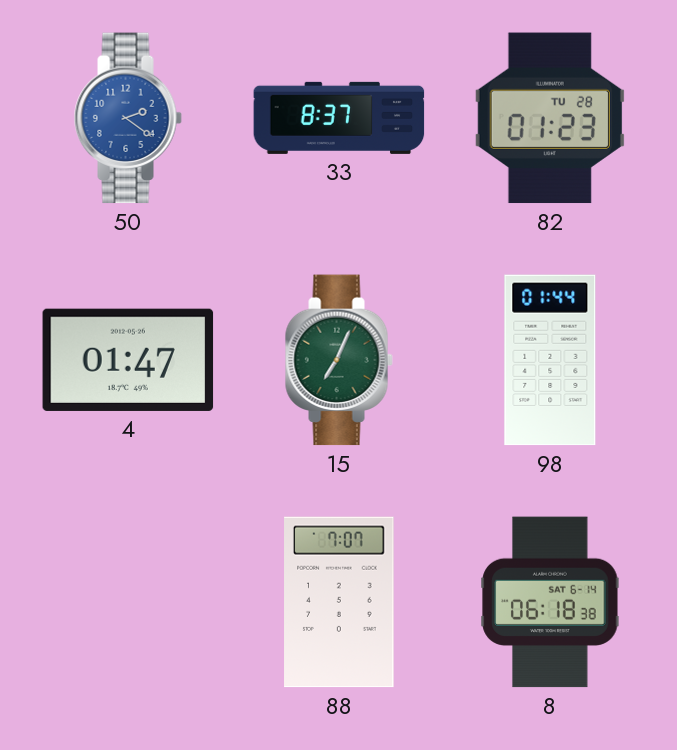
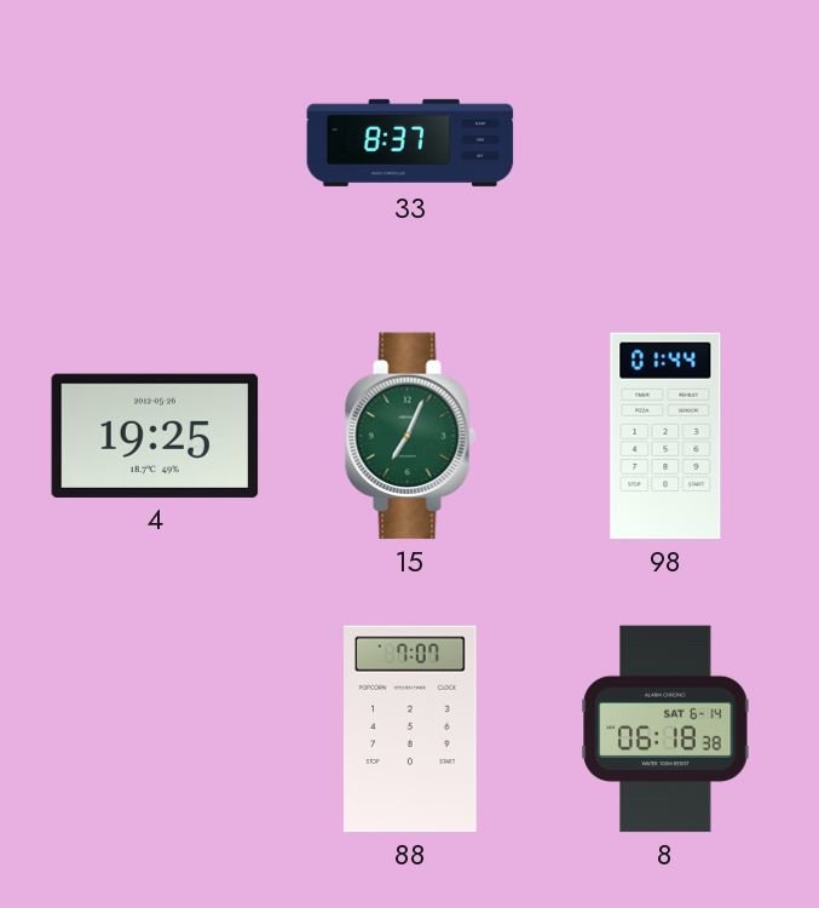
50: 2:21 -> none
82: 01:23 -> none
4: 01:47 -> 19:25
